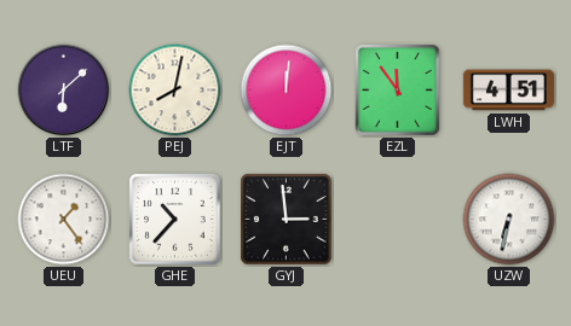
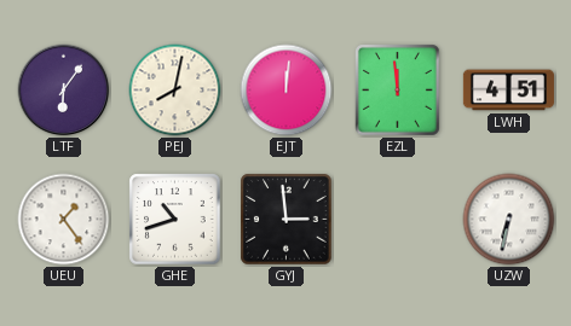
LTF: 6:08 -> 6:06
EZL: 11:54 -> 11:59
GHE: 10:37 -> 10:42
